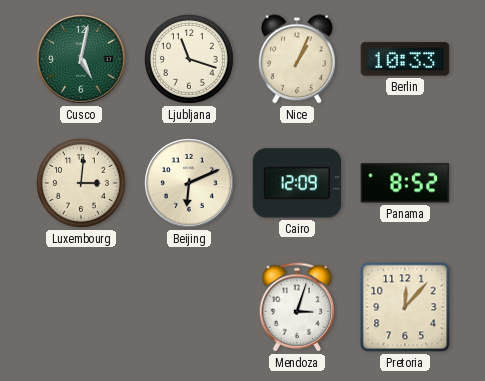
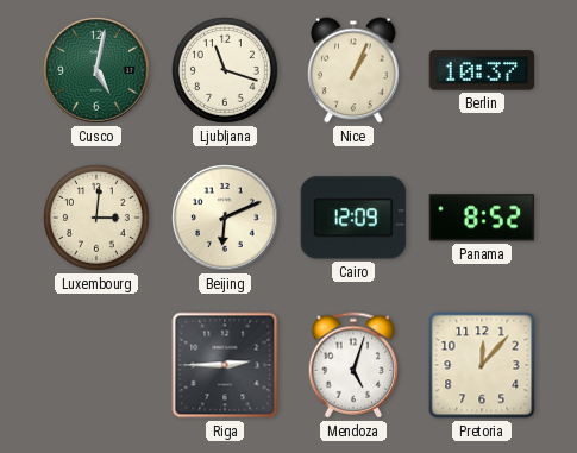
Berlin: 10:33 -> 10:37
Riga: none -> 2:45
Mendoza: 3:03 -> 5:03
